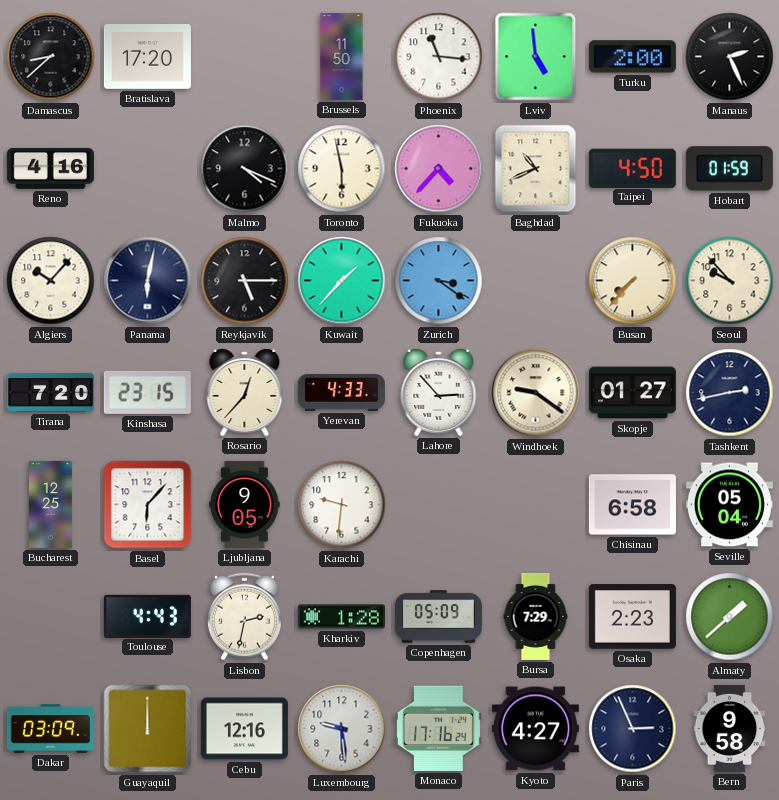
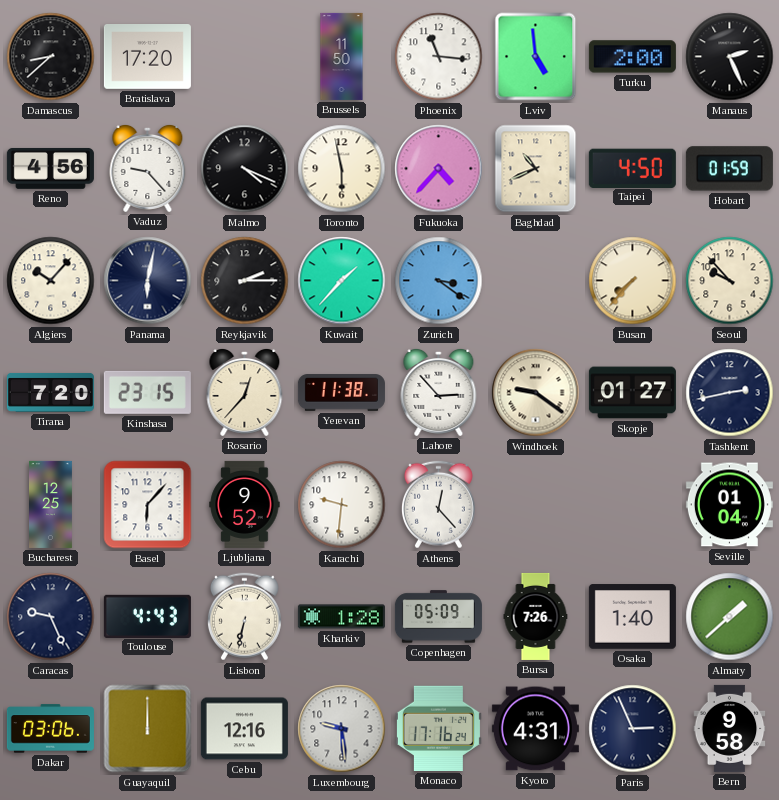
Reno: 4:16 -> 4:56
Vaduz: none -> 9:23
Reykjavik: 5:15 -> 2:15
Yerevan: 4:33 -> 11:38
Ljubljana: 9:05 -> 9:52
Athens: none -> 12:23
Chisinau: 6:58 -> none
Seville: 05:04 -> 01:04
Caracas: none -> 9:26
Lisbon: 2:32 -> 6:32
Bursa: 7:29 -> 7:26
Osaka: 2:23 -> 1:40
Dakar: 03:09 -> 03:06
Kyoto: 4:27 -> 4:31
